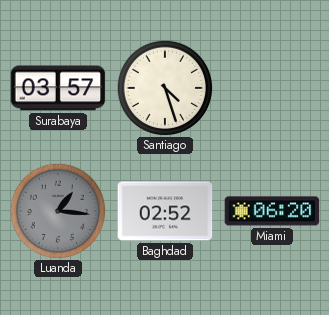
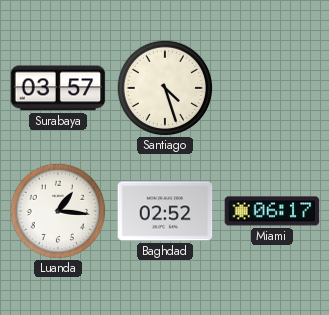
Luanda dial: grey -> white
Miami: 06:20 -> 06:17
